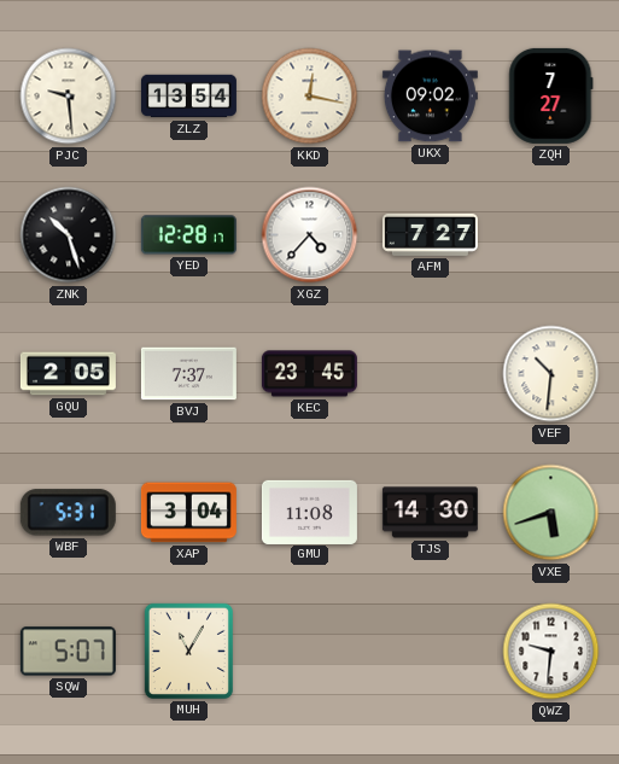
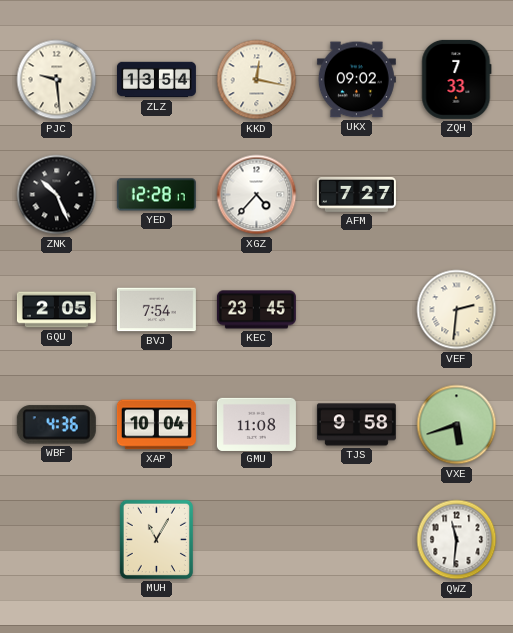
ZQH: 7:27 -> 7:33
ZNK: 10:27 -> 10:26
BVJ: 7:37 -> 7:54
VEF: 10:31 -> 2:31
WBF: 5:31 -> 4:36
XAP: 3:04 -> 10:04
TJS: 14:30 -> 9:58
SQW: 5:07 -> none
QWZ: 9:31 -> 11:31
